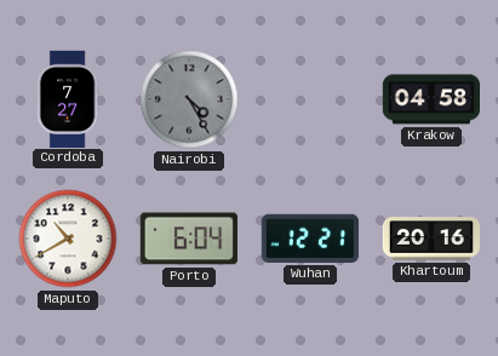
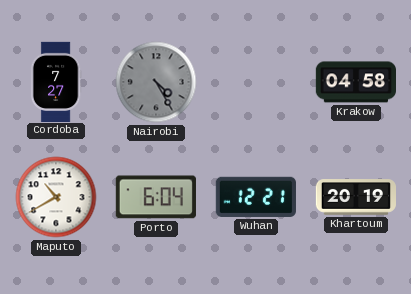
Khartoum: 20:16 -> 20:19
